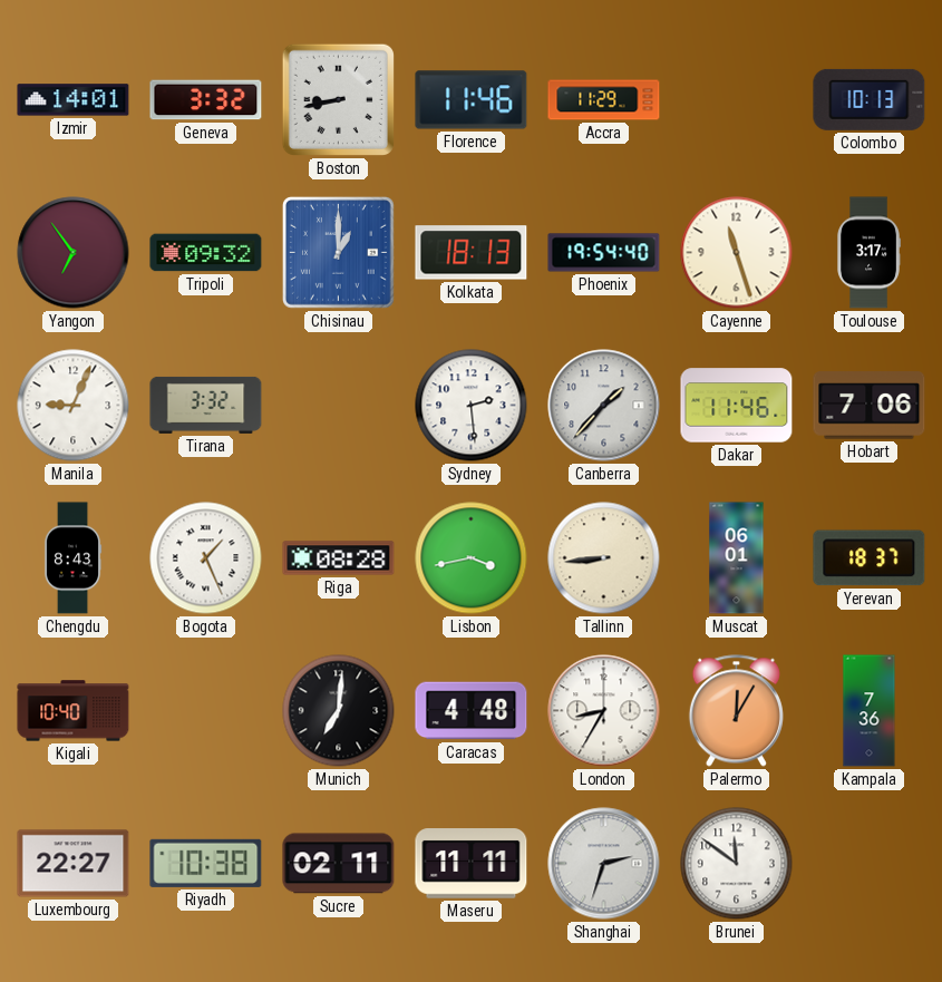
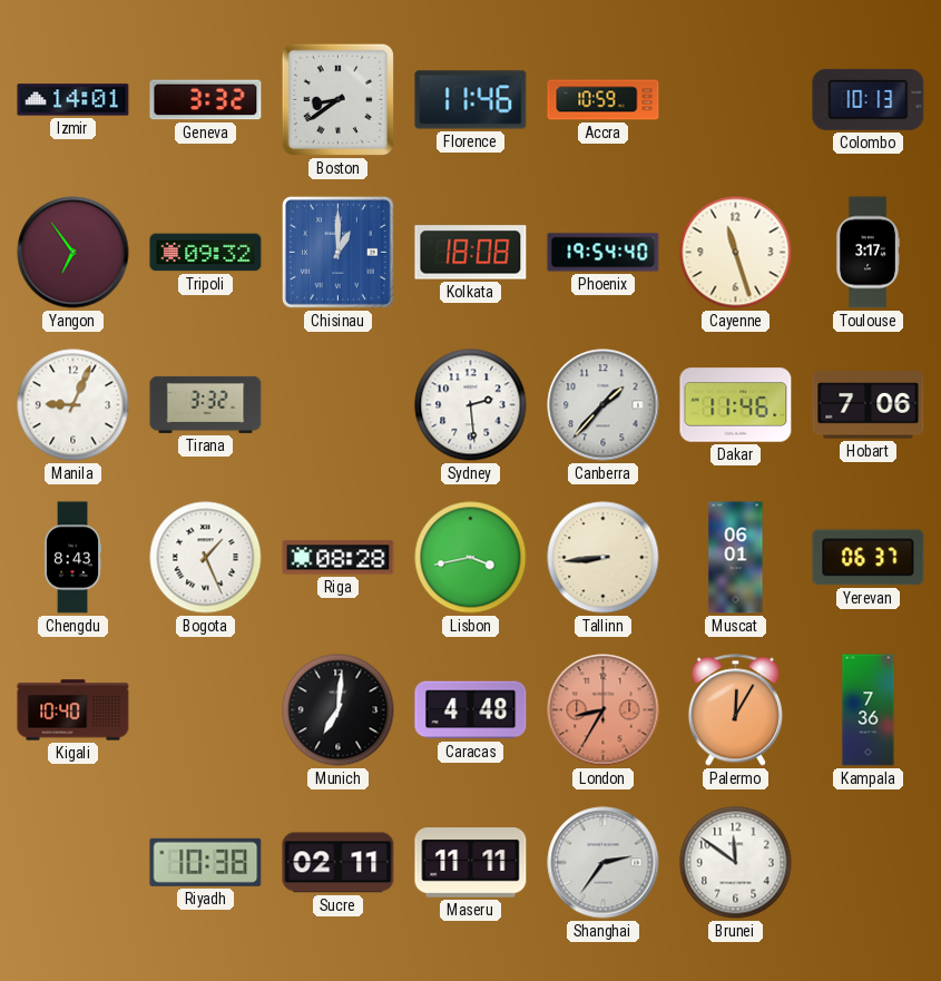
Boston: 8:43 -> 8:39
Accra: 11:29 -> 10:59
Kolkata: 18:13 -> 18:08
Yerevan: 18:37 -> 06:37
London dial: white -> salmon
Luxembourg: 22:27 -> none
Shanghai: 2:33 -> 2:36
